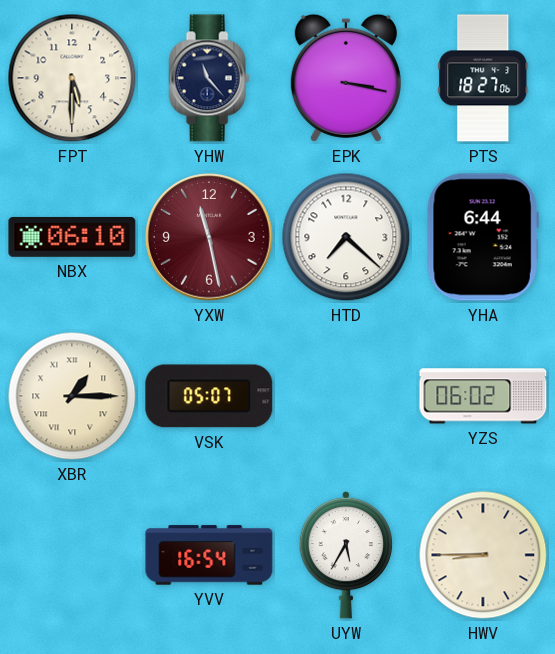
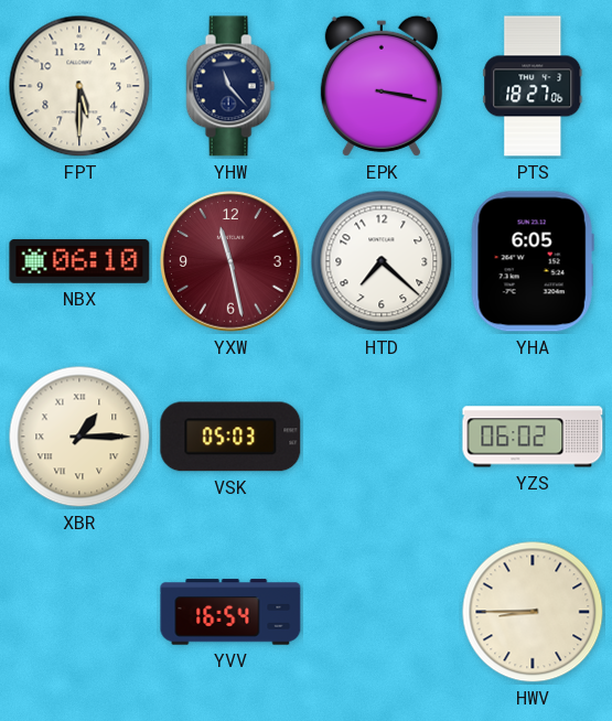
YHA: 6:44 -> 6:05
VSK: 05:07 -> 05:03
UYW: 5:35 -> none
